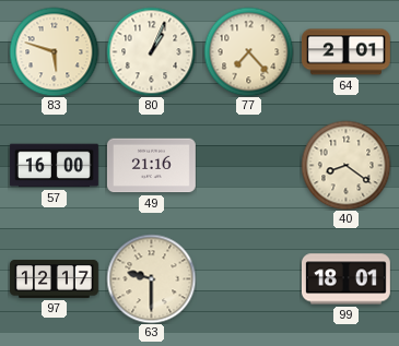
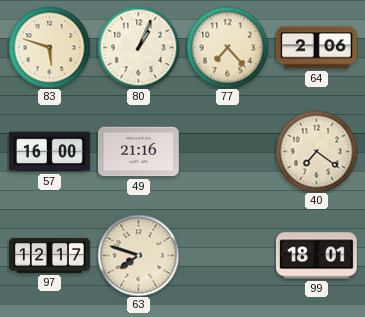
64: 2:01 -> 2:06
40: 8:21 -> 7:21
63: 9:30 -> 7:48
